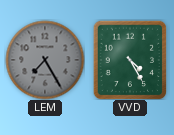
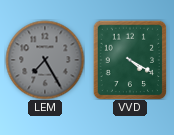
VVD: 4:25 -> 4:20
